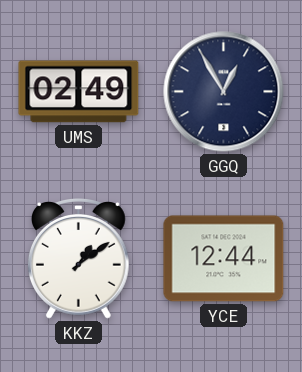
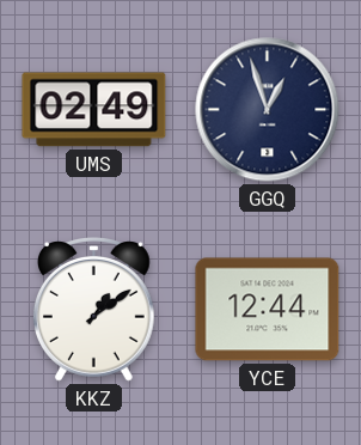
GGQ: 12:55 -> 12:57
